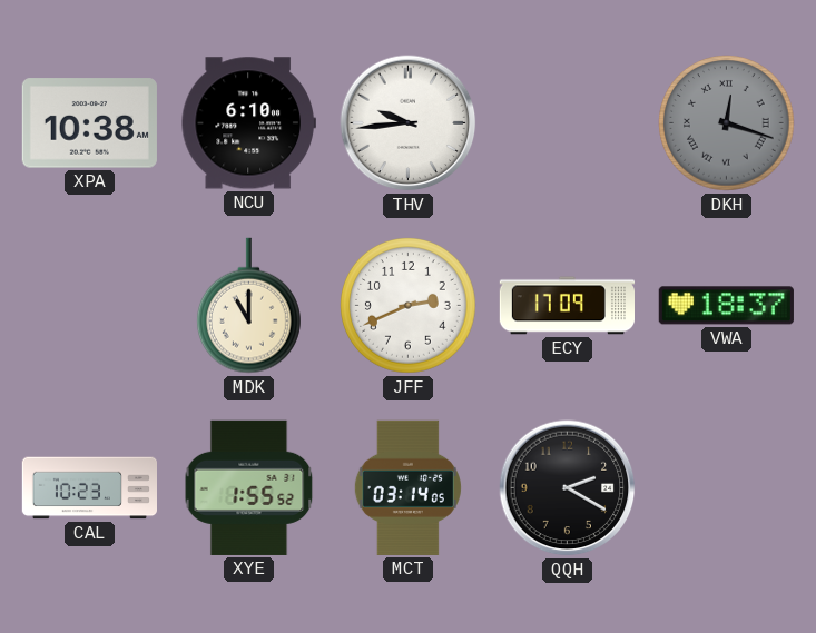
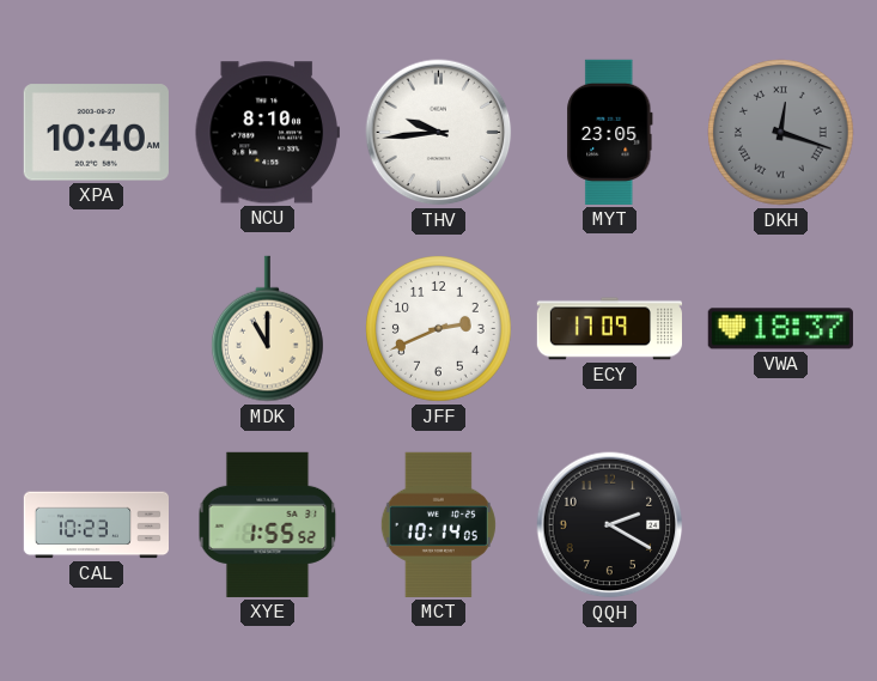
XPA: 10:38 -> 10:40
NCU: 6:10 -> 8:10
MYT: none -> 23:05
MCT: 03:14 -> 10:14
